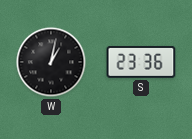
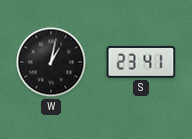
S: 23:36 -> 23:41
